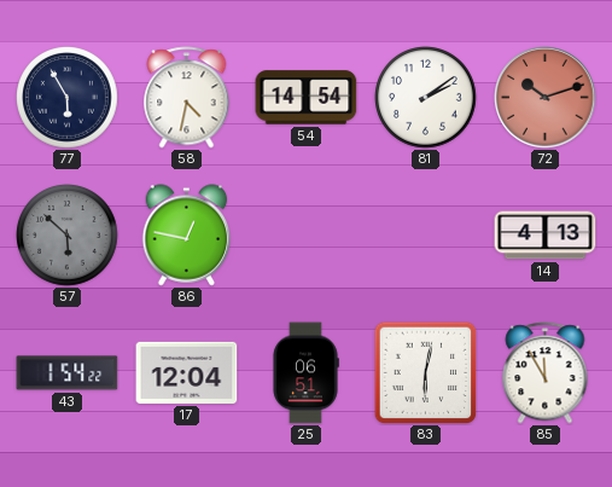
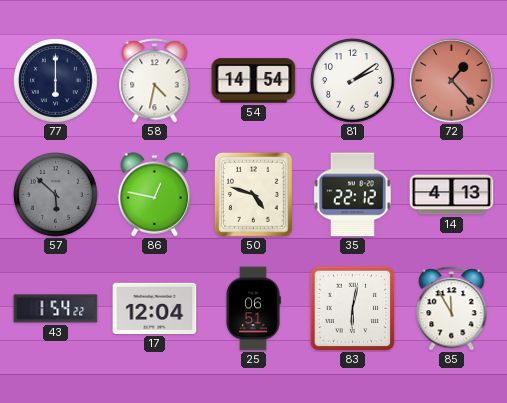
77: 5:55 -> 6:00
72: 10:12 -> 1:23
50: none -> 4:48
35: none -> 22:12
